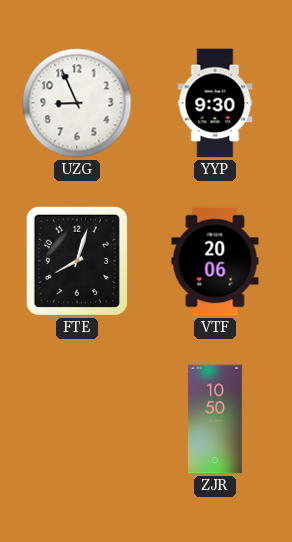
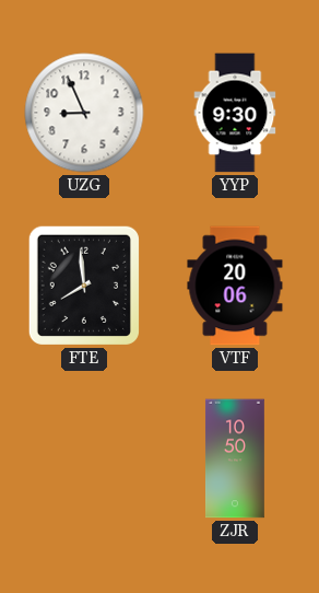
FTE: 8:03 -> 7:59
